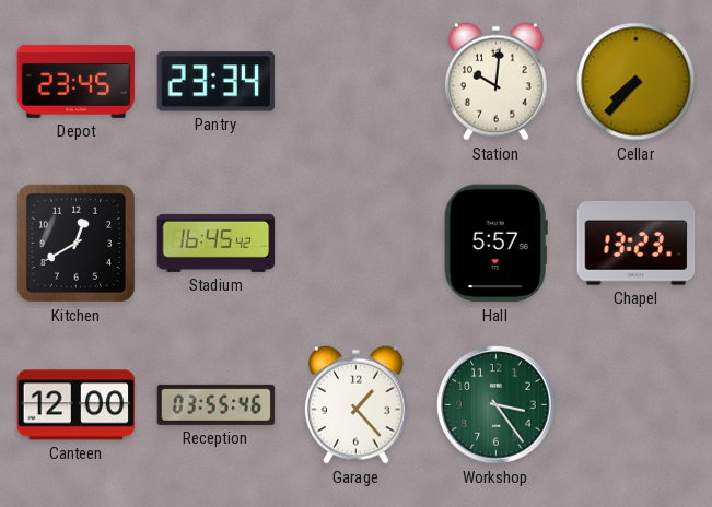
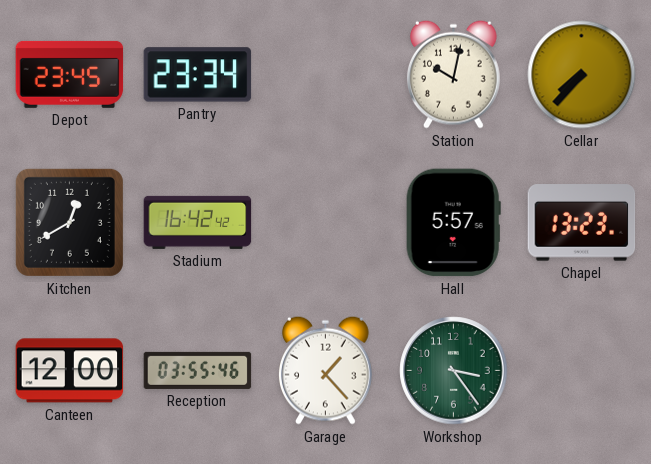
Station: 10:01 -> 10:02
Stadium: 16:45 -> 16:42
